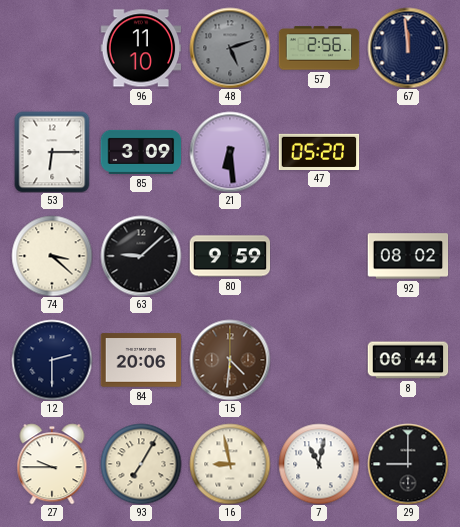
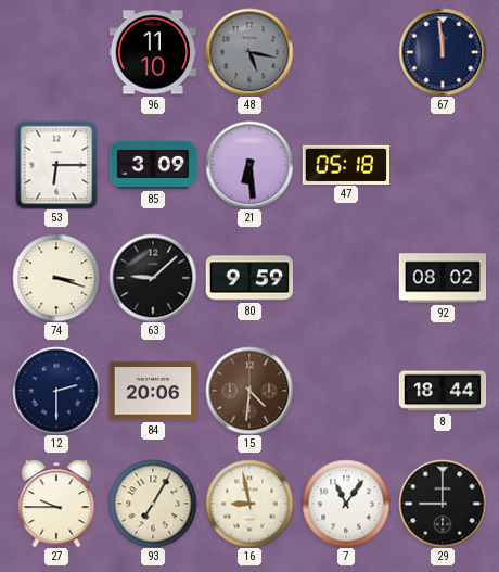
48: 5:12 -> 5:17
57: 2:56 -> none
47: 05:20 -> 05:18
74: 3:22 -> 3:18
8: 06:44 -> 18:44
7: 11:02 -> 11:06
